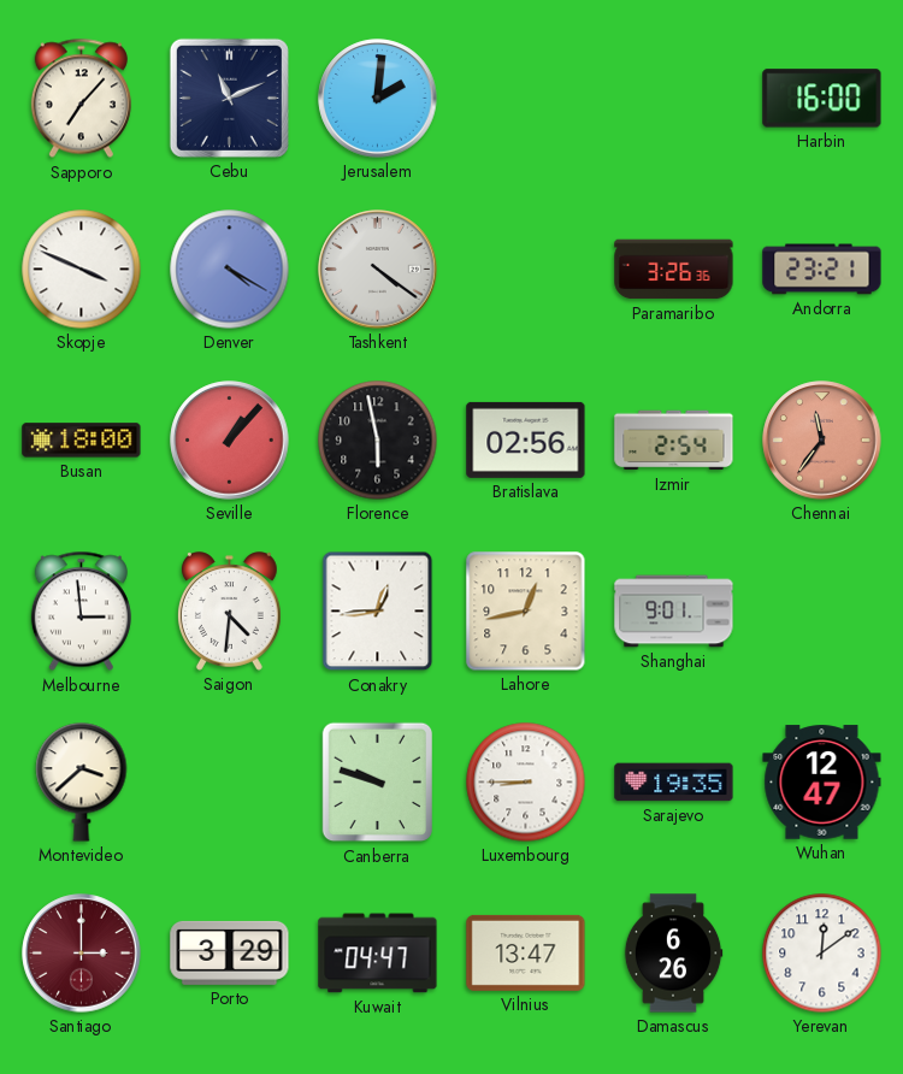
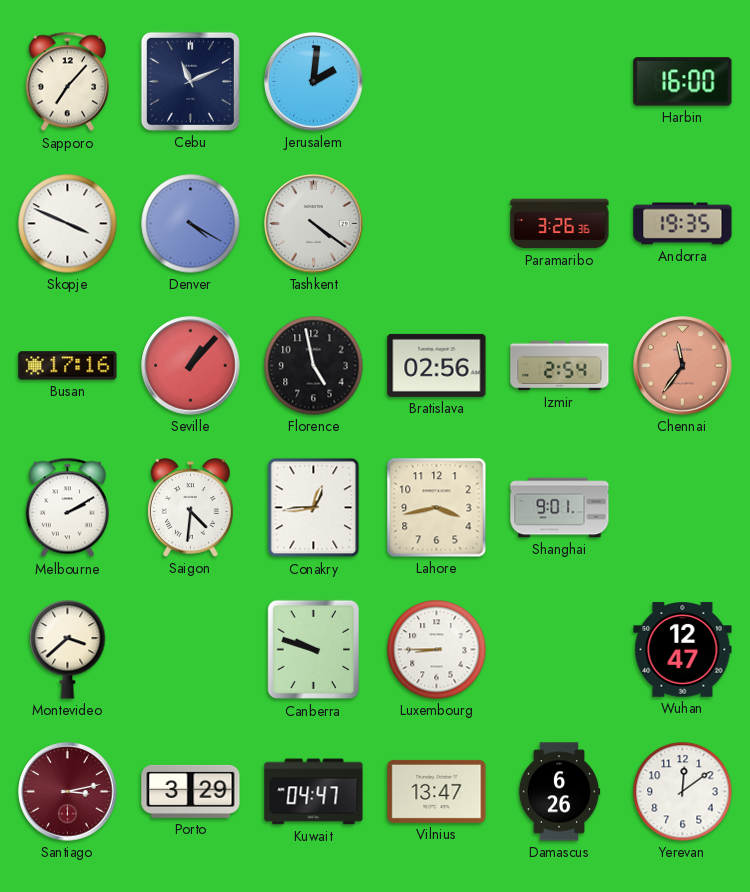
Andorra: 23:21 -> 19:35
Busan: 18:00 -> 17:16
Florence: 5:58 -> 4:58
Melbourne: 2:59 -> 2:10
Lahore: 12:43 -> 3:43
Sarajevo: 19:35 -> none
Santiago: 3:00 -> 3:13
